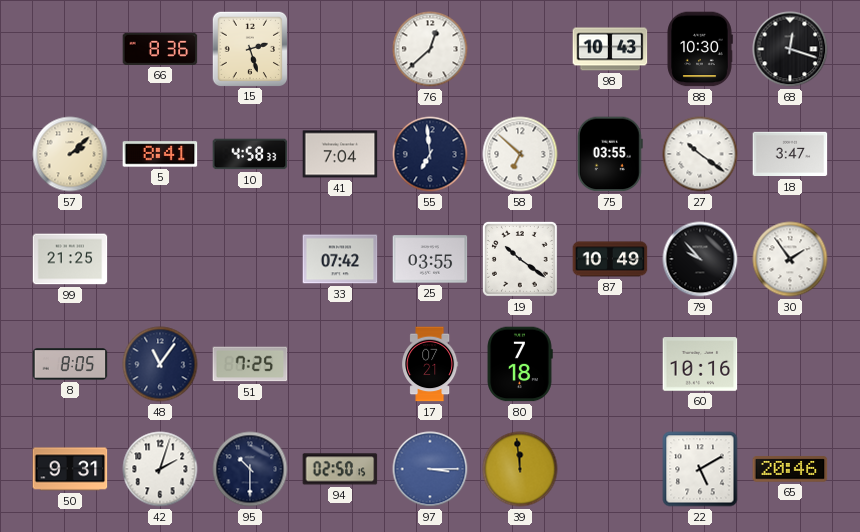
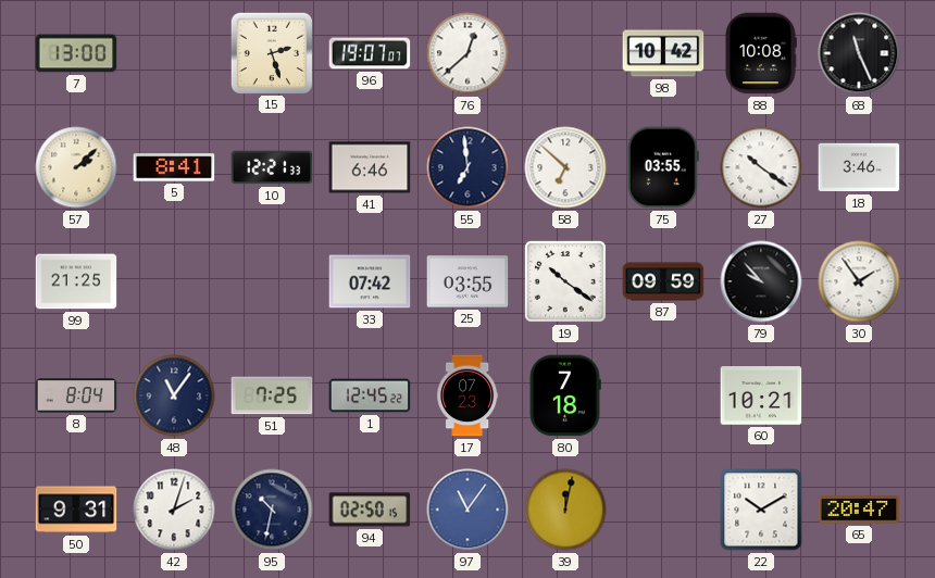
7: none -> 13:00
66: 8:36 -> none
96: none -> 19:07
98: 10:43 -> 10:42
88: 10:30 -> 10:08
68: 12:18 -> 11:26
10: 4:58 -> 12:21
41: 7:04 -> 6:46
18: 3:47 -> 3:46
87: 10:49 -> 09:59
8: 8:05 -> 8:04
1: none -> 12:45
17: 07:21 -> 07:23
60: 10:16 -> 10:21
95: 10:30 -> 10:32
97: 3:15 -> 11:06
39: 11:59 -> 12:02
22: 5:10 -> 10:10
65: 20:46 -> 20:47
